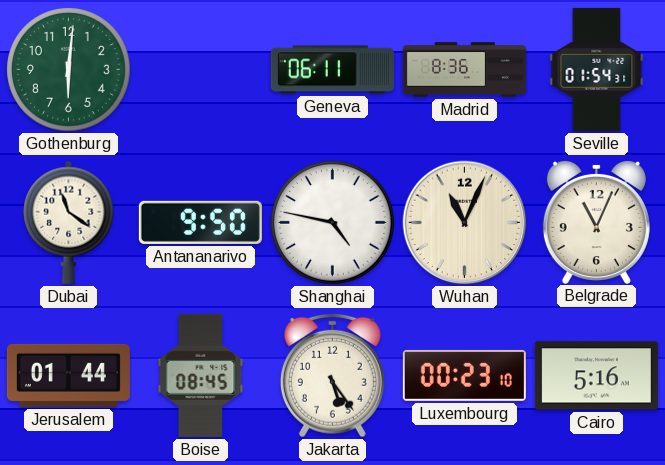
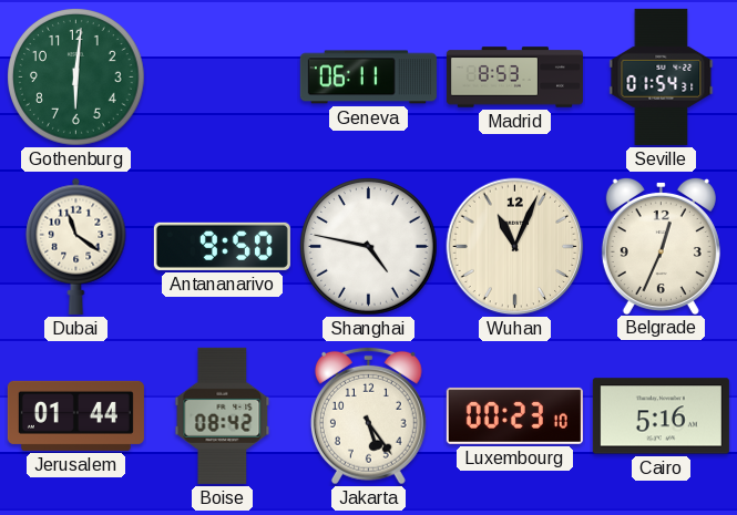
Madrid: 8:36 -> 8:53
Belgrade: 11:04 -> 12:34
Boise: 08:45 -> 08:42
